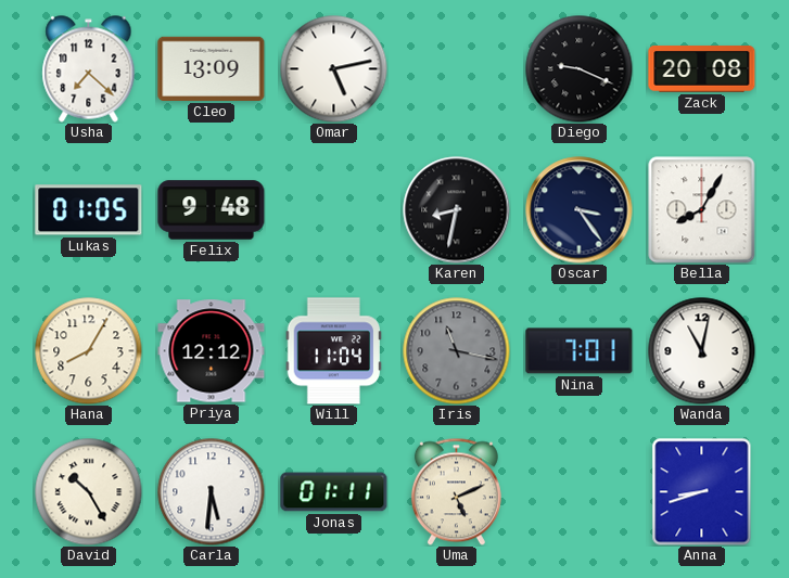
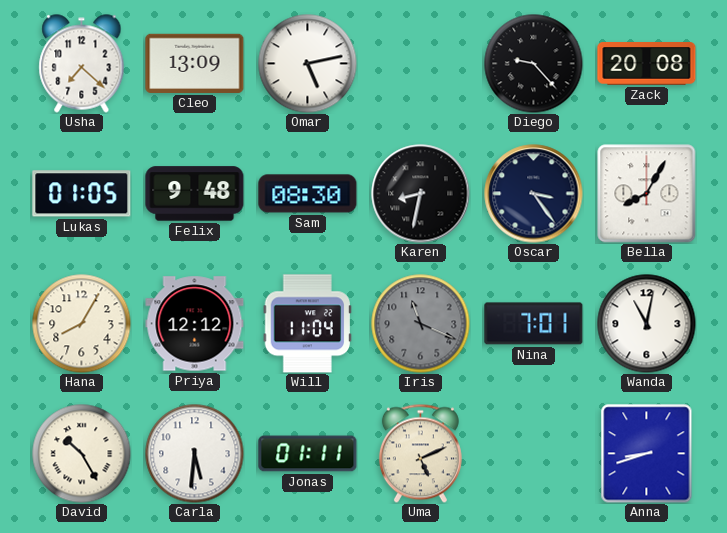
Diego: 9:19 -> 9:23
Sam: none -> 08:30
Iris: 11:17 -> 11:19
